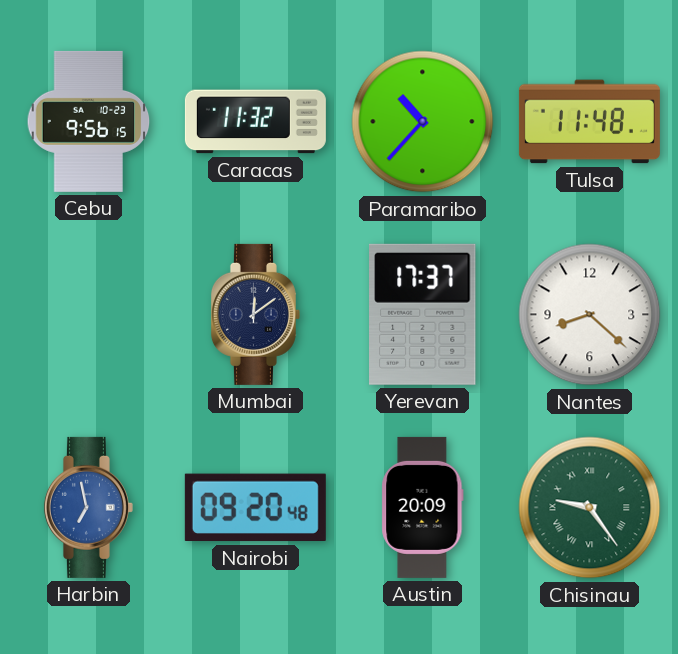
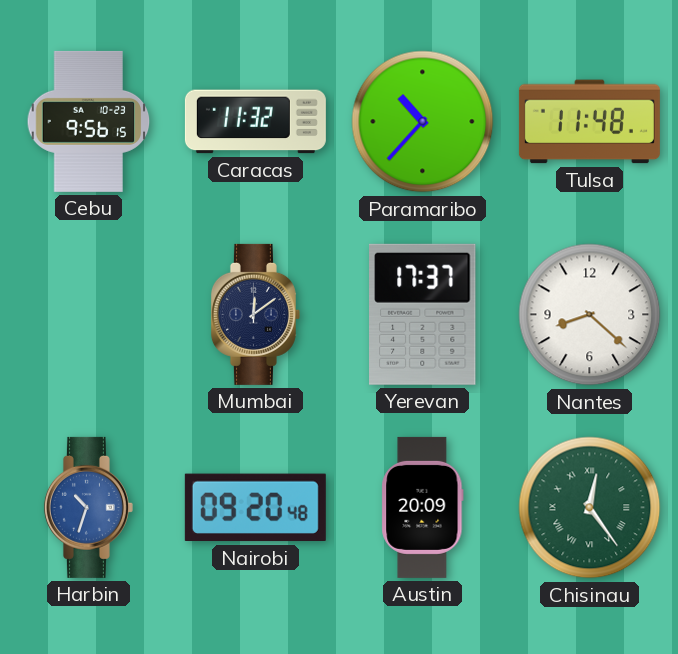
Harbin: 6:58 -> 10:33
Chisinau: 9:24 -> 12:24
